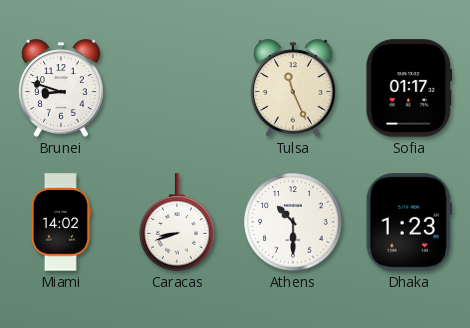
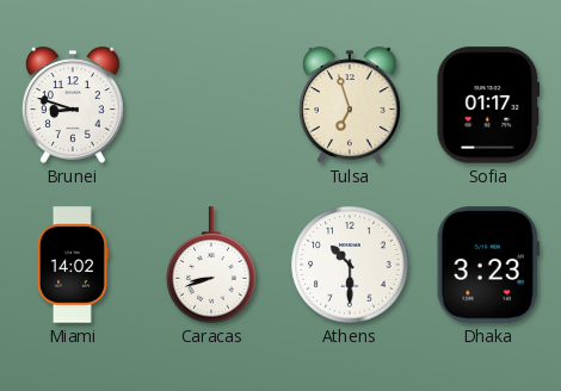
Tulsa: 11:26 -> 6:57
Dhaka: 1:23 -> 3:23
